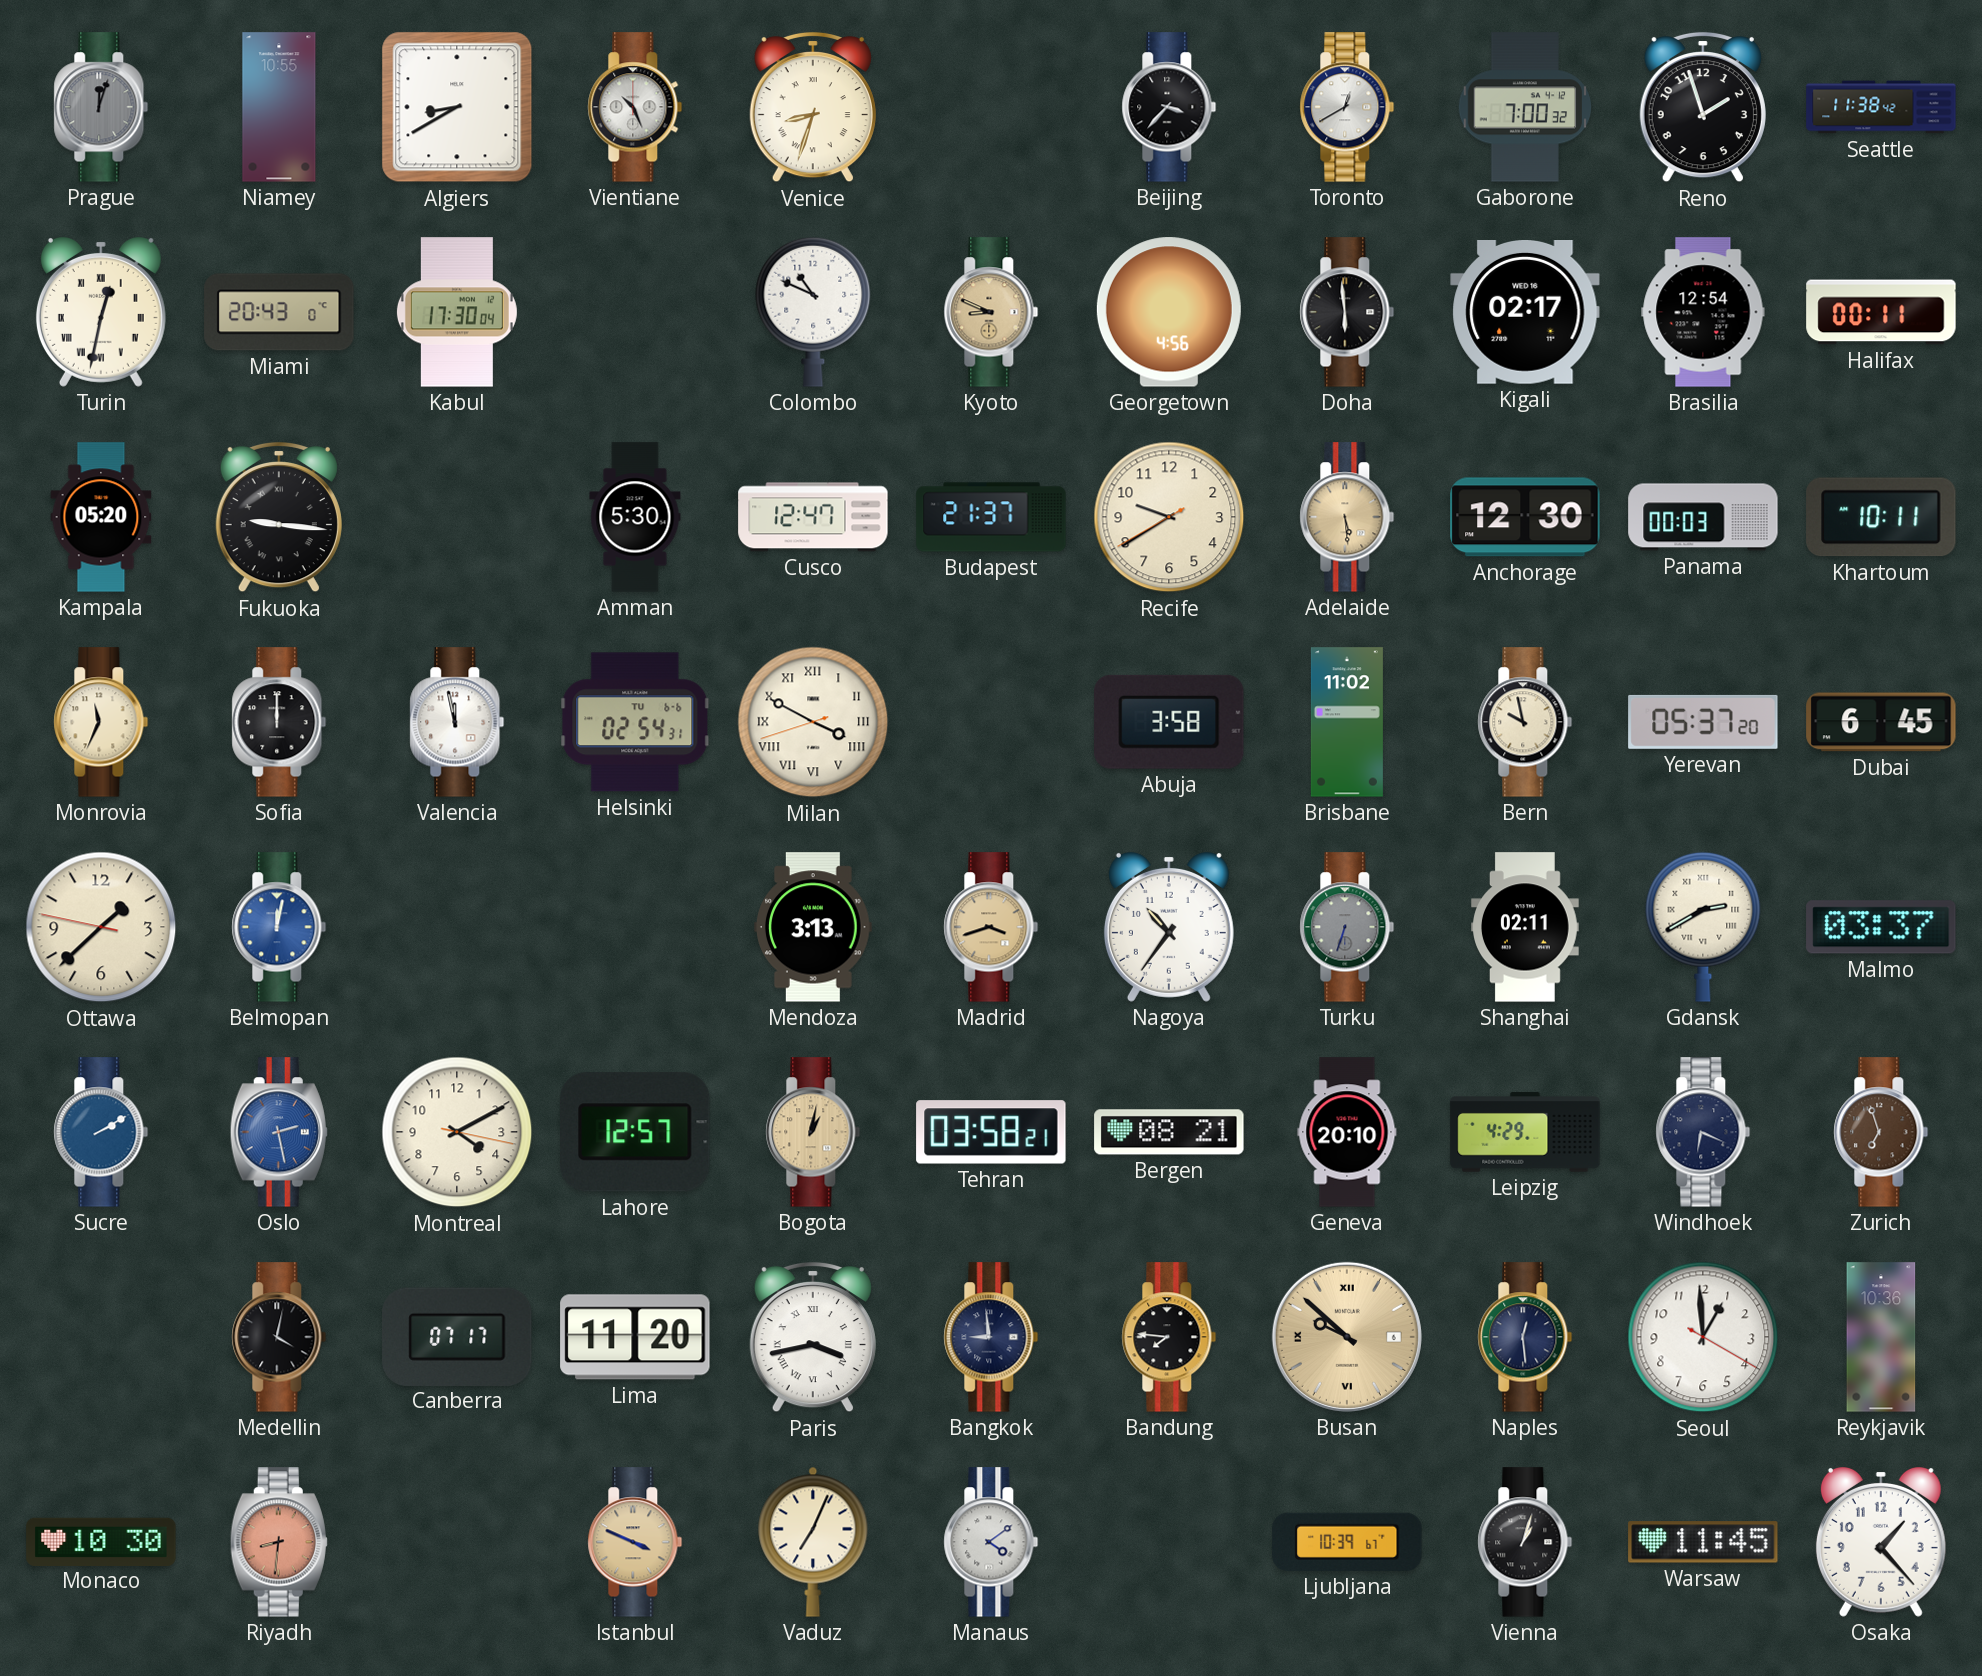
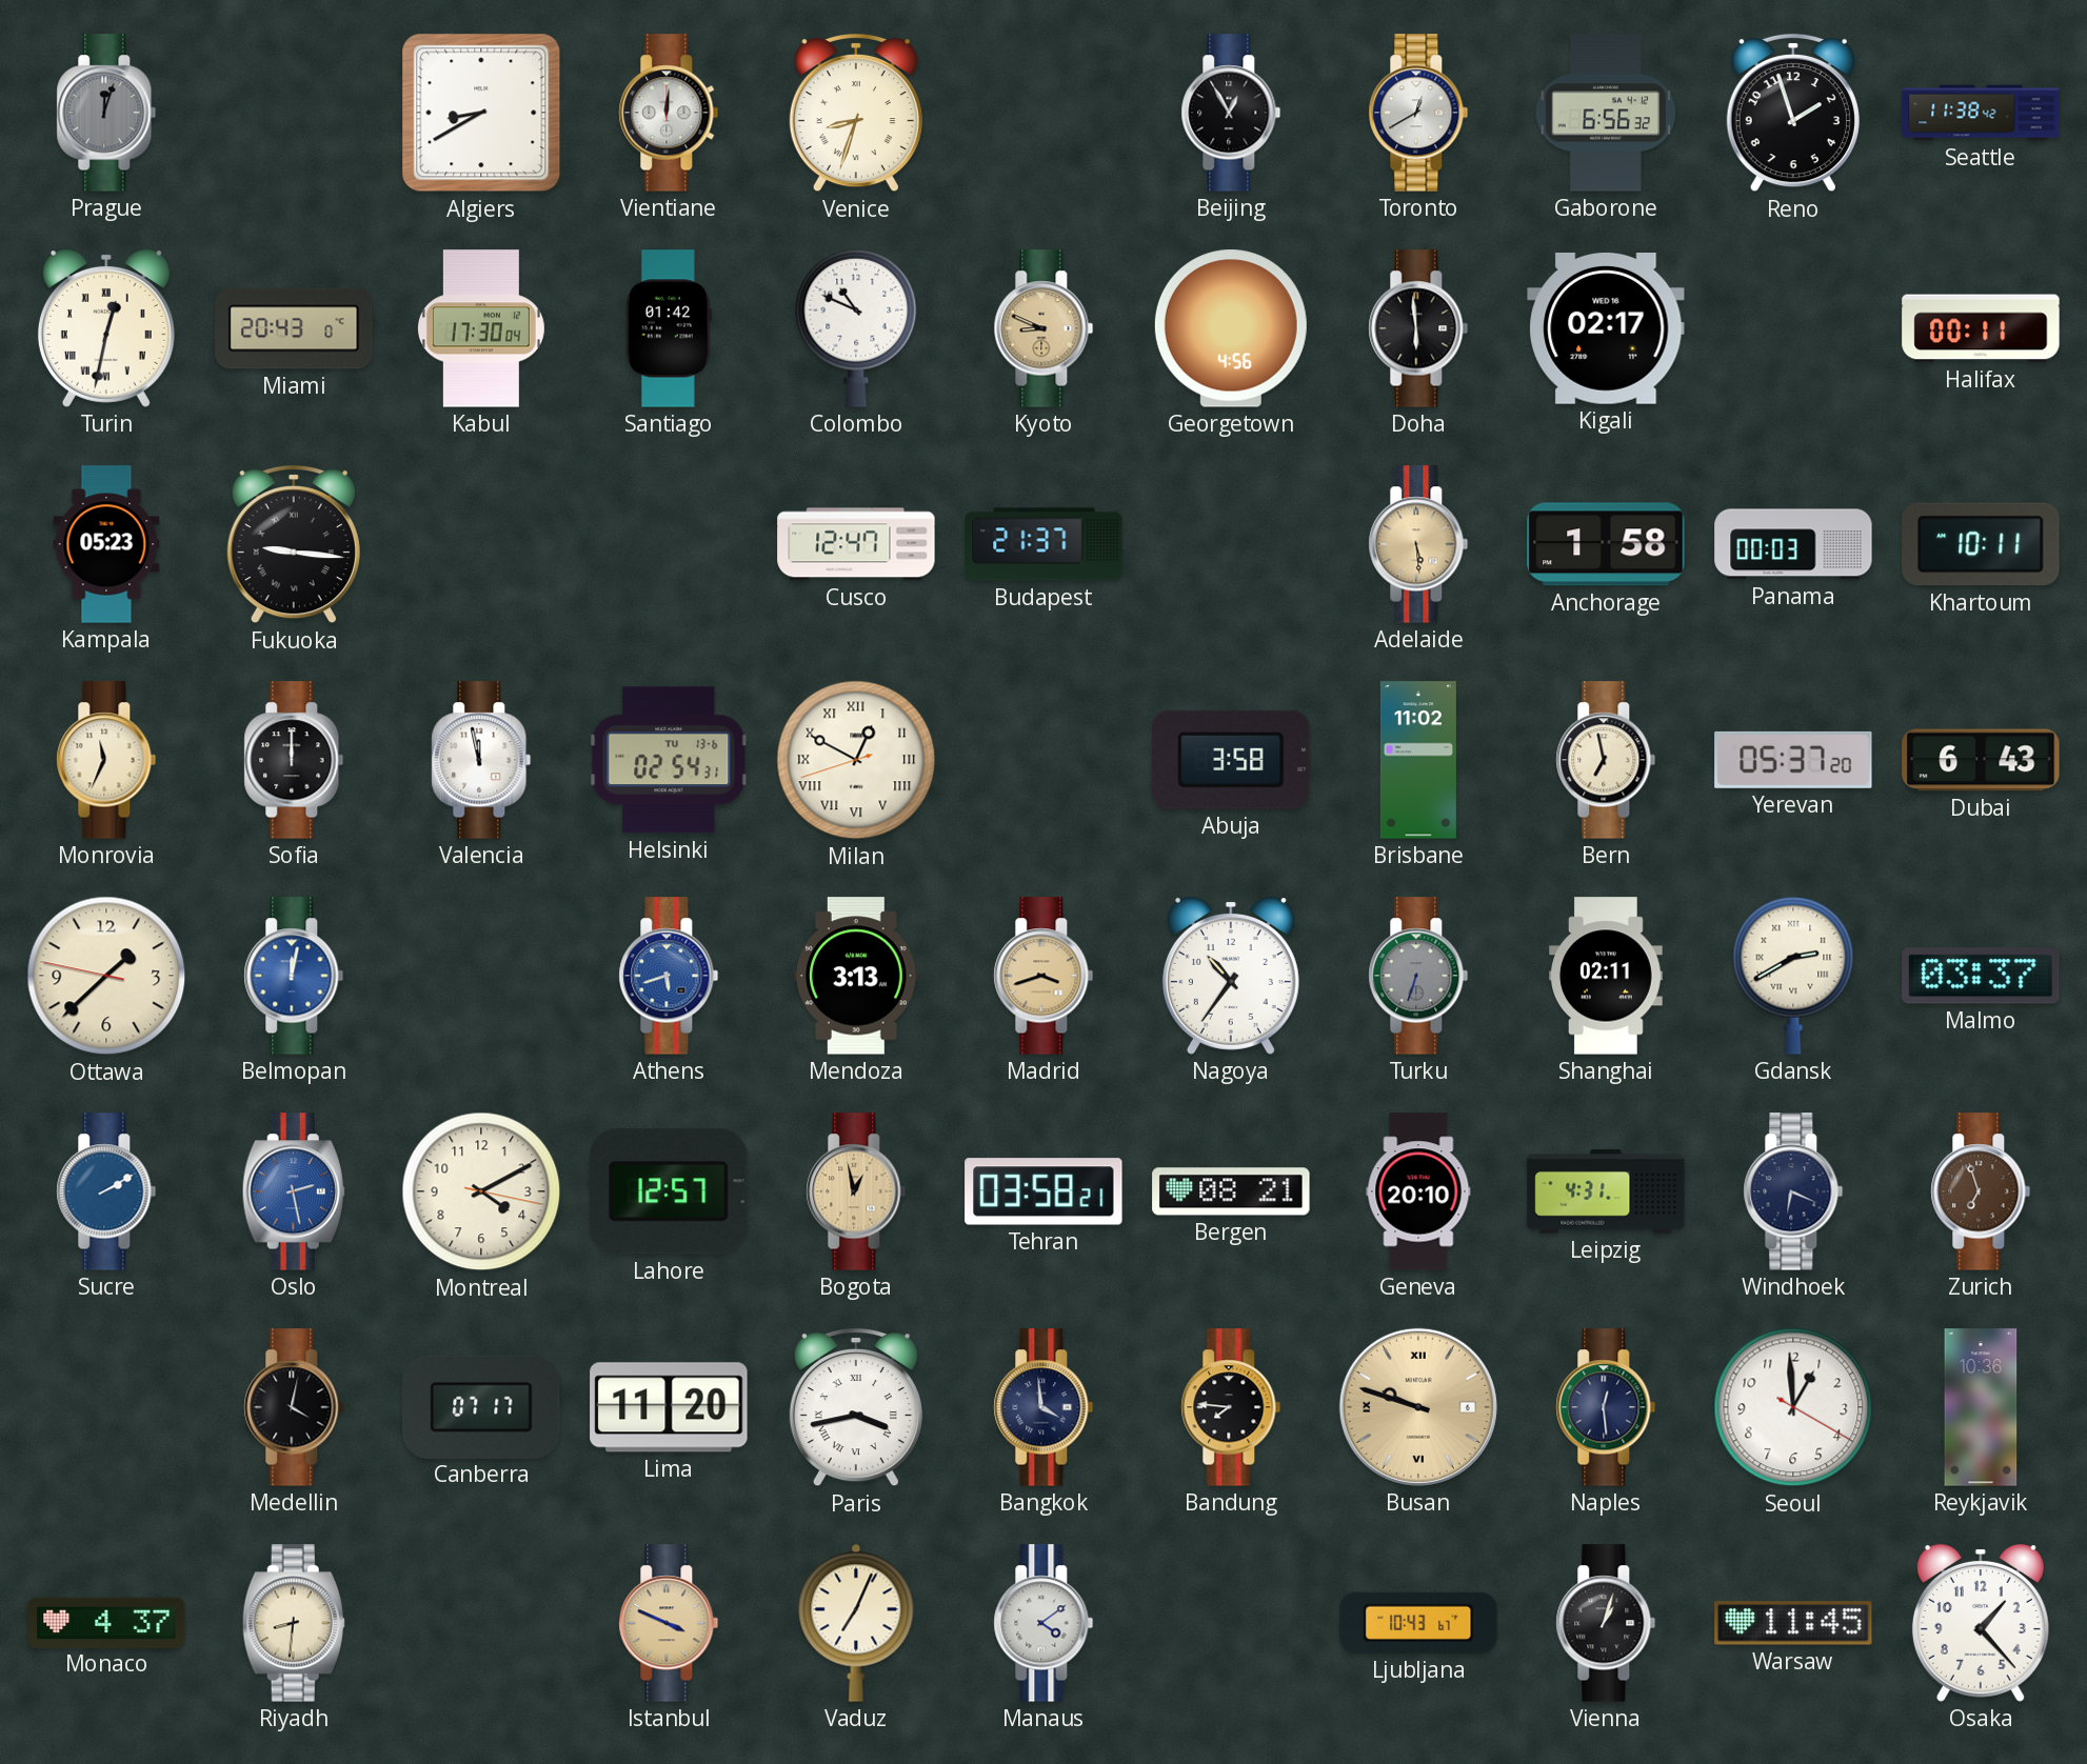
Niamey: 10:55 -> none
Vientiane: 10:26 -> 12:01
Beijing: 3:37 -> 12:55
Gaborone: 7:00 -> 6:56
Santiago: none -> 01:42
Brasilia: 12:54 -> none
Kampala: 05:20 -> 05:23
Amman: 5:30 -> none
Recife: 9:39 -> none
Anchorage: 12:30 -> 1:58
Helsinki date: TU 6-6 -> TU 13-6
Milan: 3:49 -> 12:49
Bern: 9:58 -> 6:58
Dubai: 6:45 -> 6:43
Athens: none -> 5:42
Bogota: 1:02 -> 12:58
Leipzig: 4:29 -> 4:31
Bangkok: 8:59 -> 3:59
Busan: 9:52 -> 9:48
Monaco: 10:30 -> 4:37
Riyadh dial: salmon -> cream
Ljubljana: 10:39 -> 10:43
